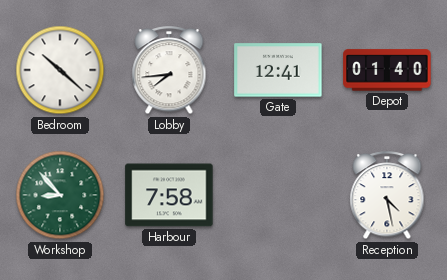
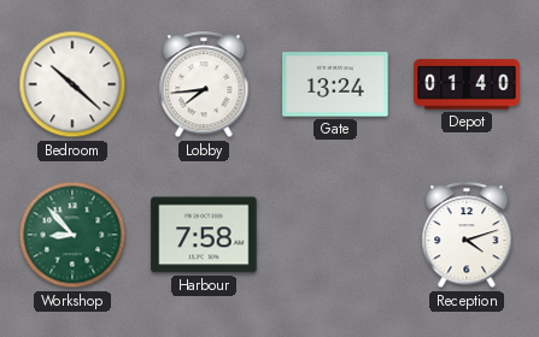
Gate: 12:41 -> 13:24
Reception: 4:28 -> 4:12
